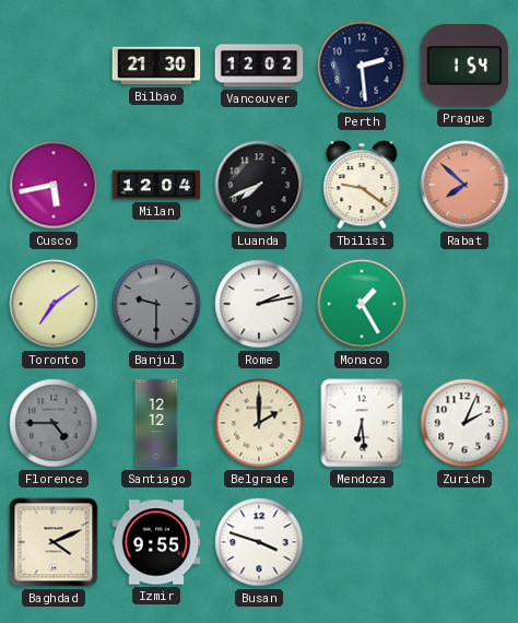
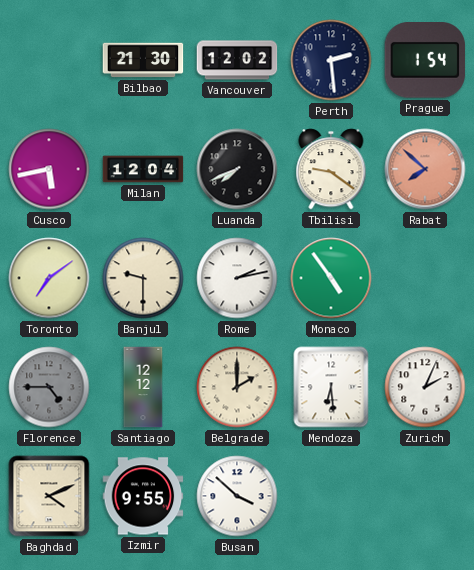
Banjul dial: grey -> cream
Monaco: 1:25 -> 4:54
Busan: 3:48 -> 3:52
